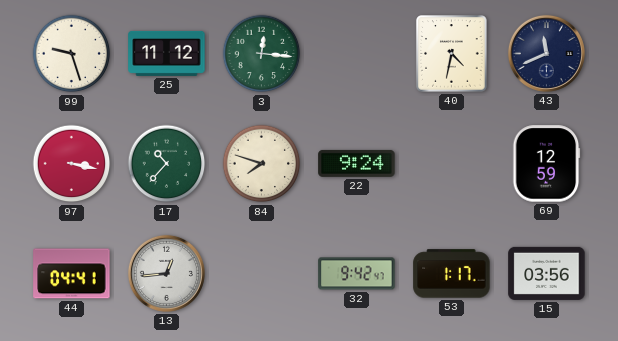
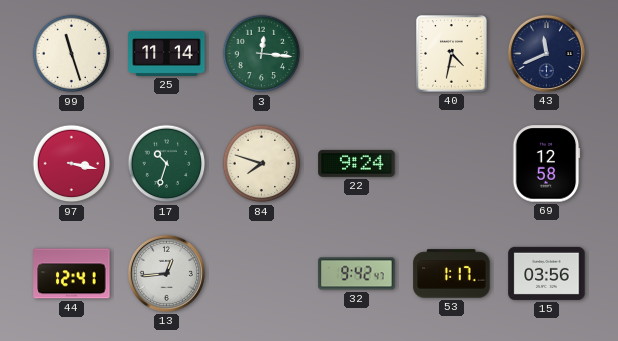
99: 9:27 -> 11:27
25: 11:12 -> 11:14
17: 10:37 -> 10:33
69: 12:59 -> 12:58
44: 04:41 -> 12:41
